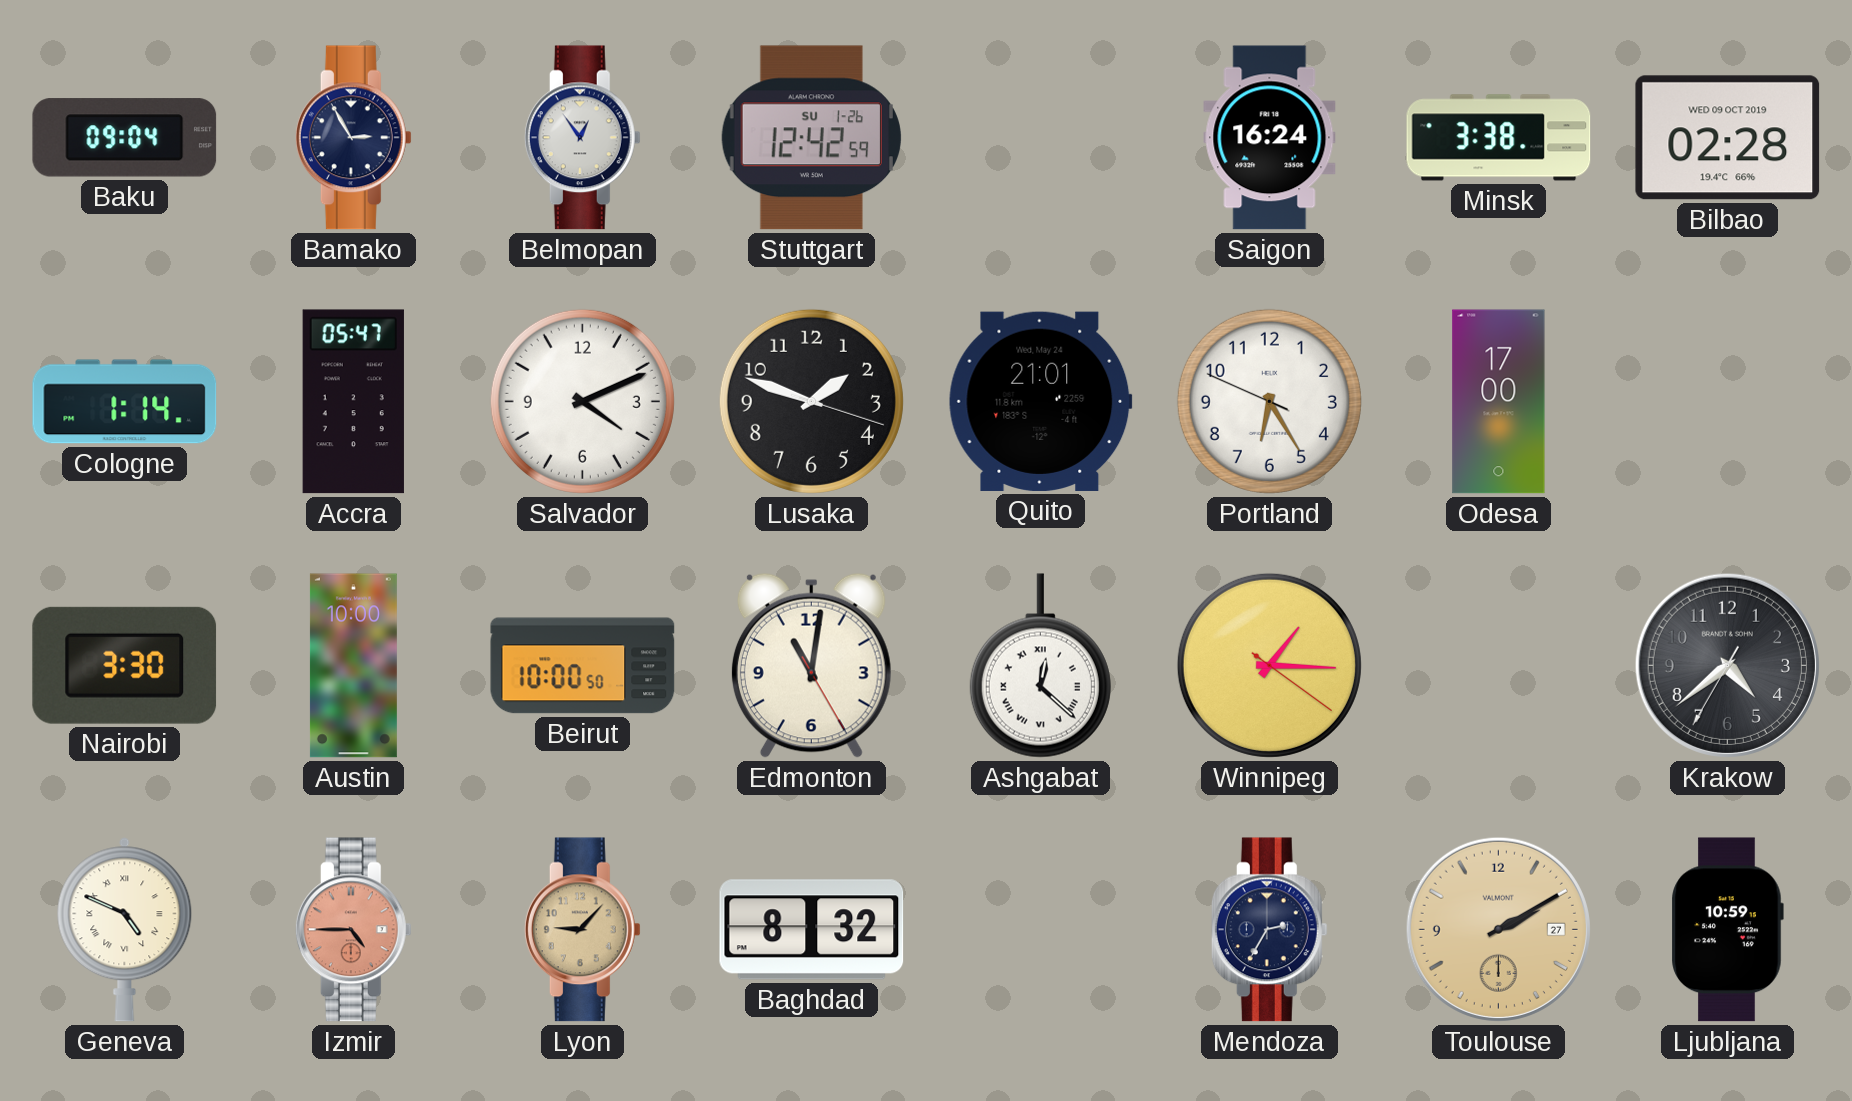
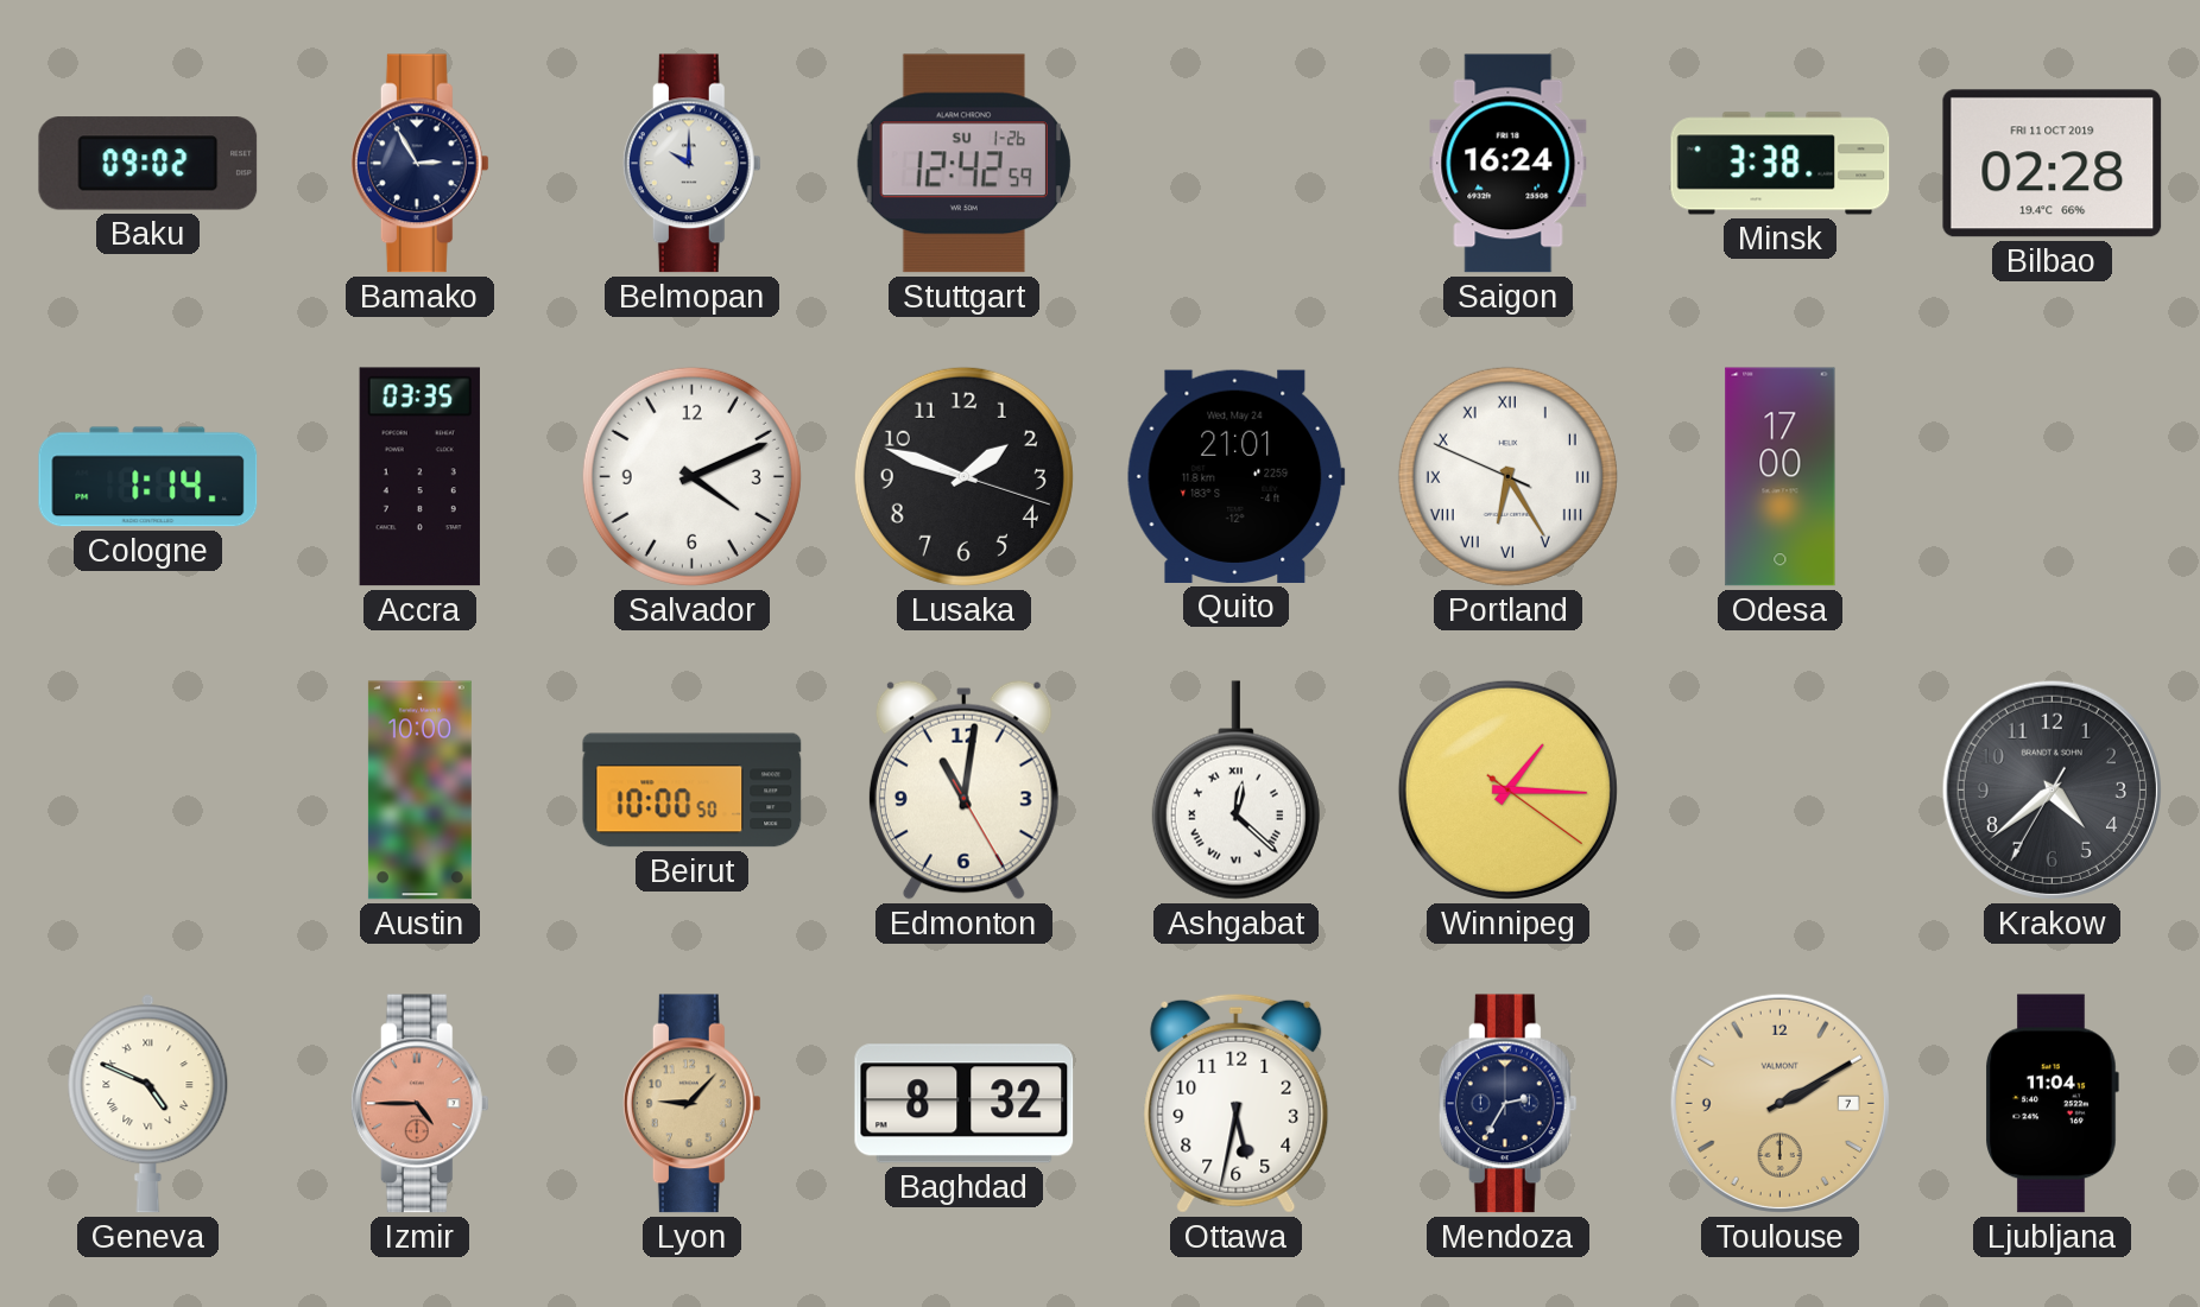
Baku: 09:04 -> 09:02
Belmopan: 12:54 -> 10:00
Bilbao date: WED 09 OCT 2019 -> FRI 11 OCT 2019
Accra: 05:47 -> 03:35
Portland numerals: Arabic -> Roman
Nairobi: 3:30 -> none
Ottawa: none -> 5:32
Toulouse date: 27 -> 7
Ljubljana: 10:59 -> 11:04
